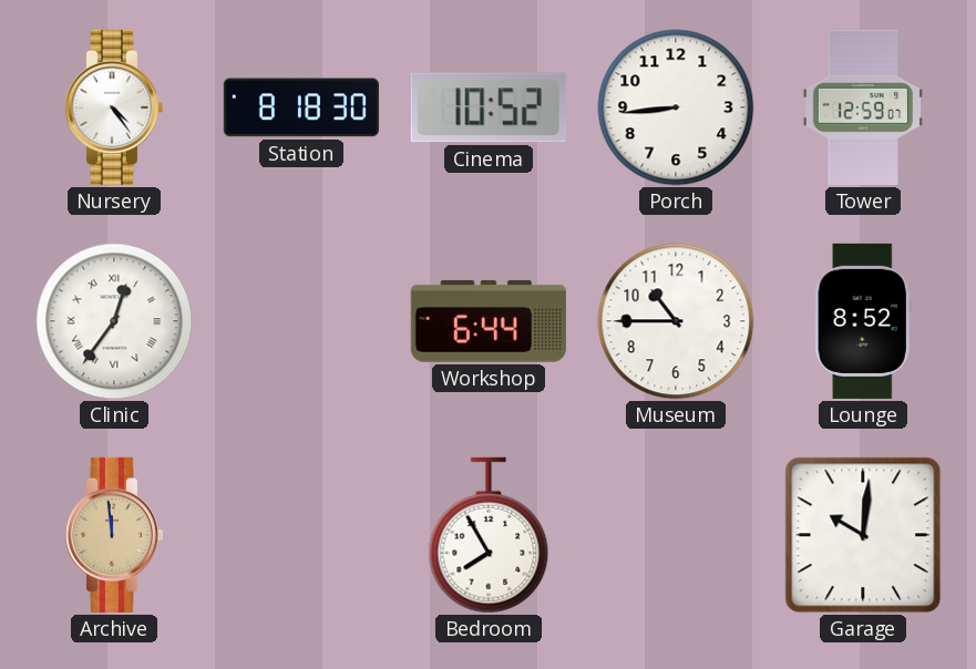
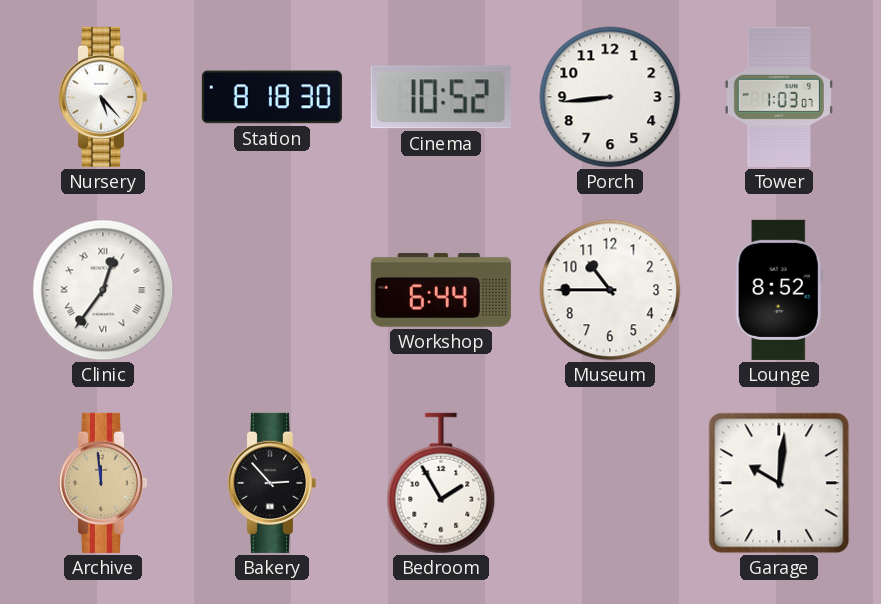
Nursery: 4:24 -> 5:23
Tower: 12:59 -> 1:03
Bakery: none -> 2:53
Bedroom: 7:55 -> 1:55
